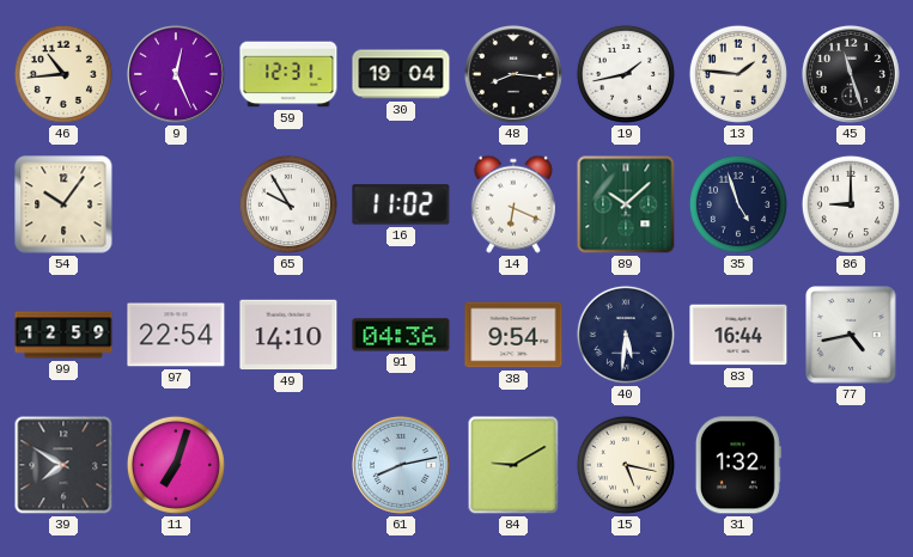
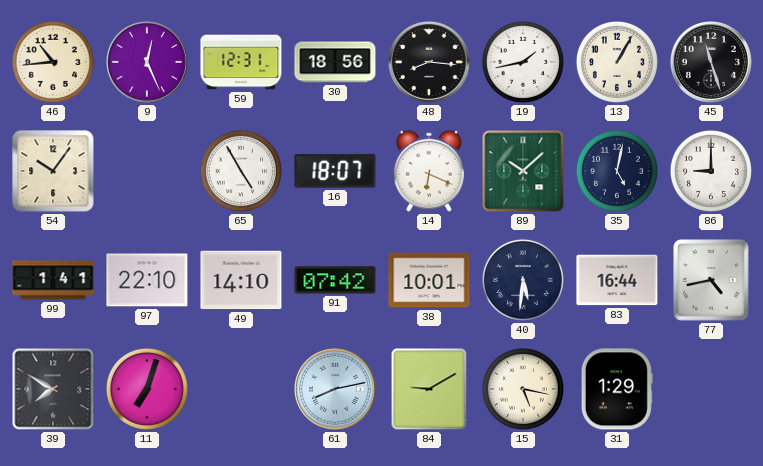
30: 19:04 -> 18:56
13: 1:46 -> 1:05
65: 9:55 -> 4:55
16: 11:02 -> 18:07
35: 4:57 -> 5:02
99: 12:59 -> 1:41
97: 22:54 -> 22:10
91: 04:36 -> 07:42
38: 9:54 -> 10:01
31: 1:32 -> 1:29
